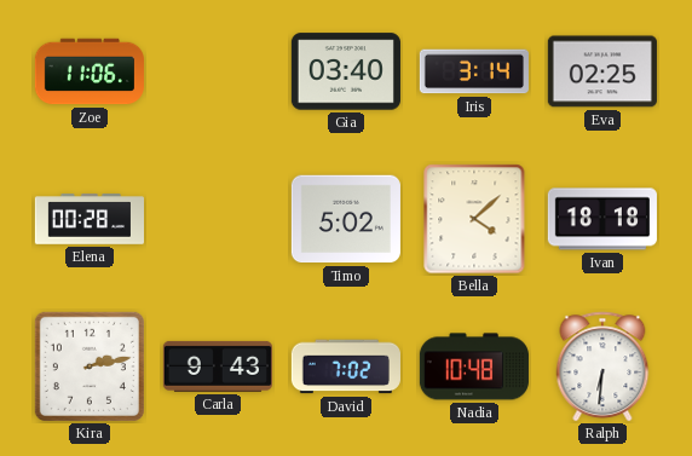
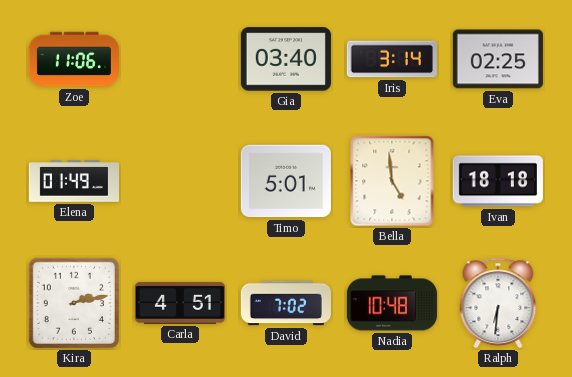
Elena: 00:28 -> 01:49
Timo: 5:02 -> 5:01
Bella: 4:08 -> 4:59
Carla: 9:43 -> 4:51
